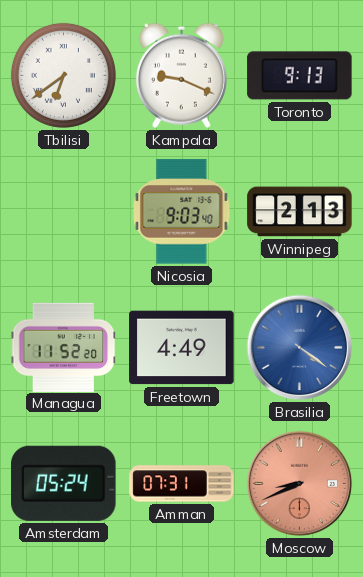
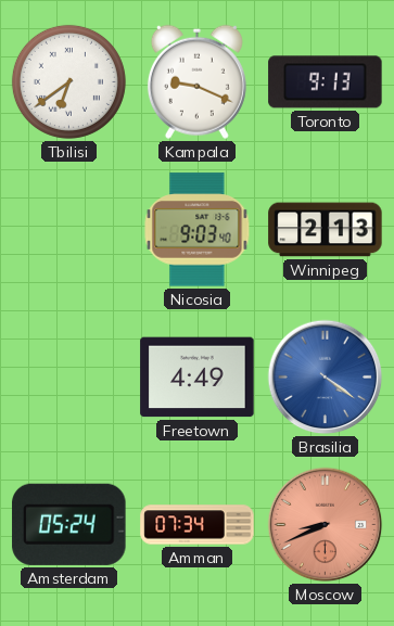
Managua: 11:52 -> none
Amman: 07:31 -> 07:34
